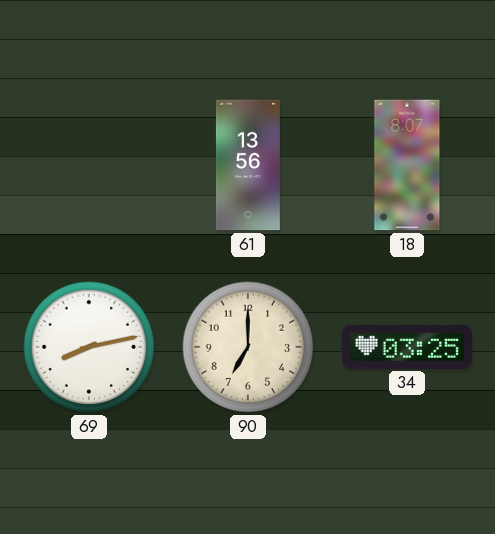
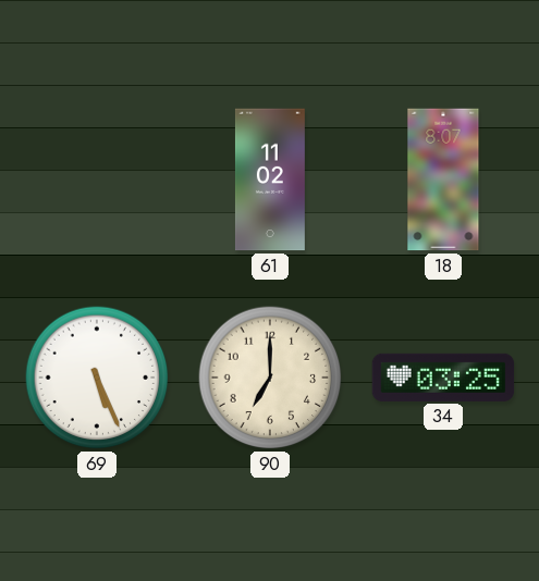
61: 13:56 -> 11:02
69: 8:13 -> 5:26
